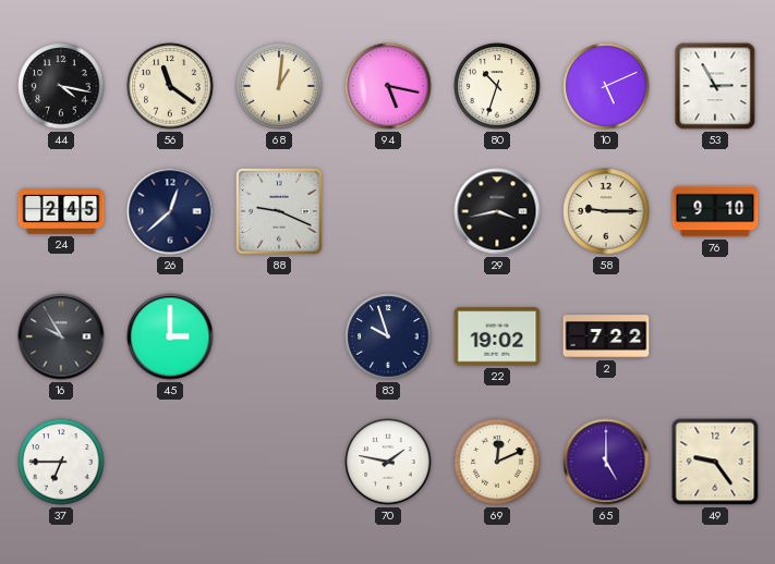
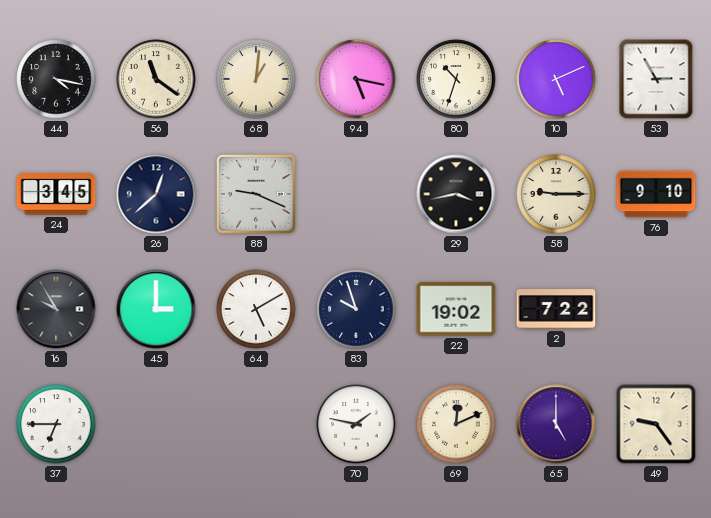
24: 2:45 -> 3:45
64: none -> 5:10
